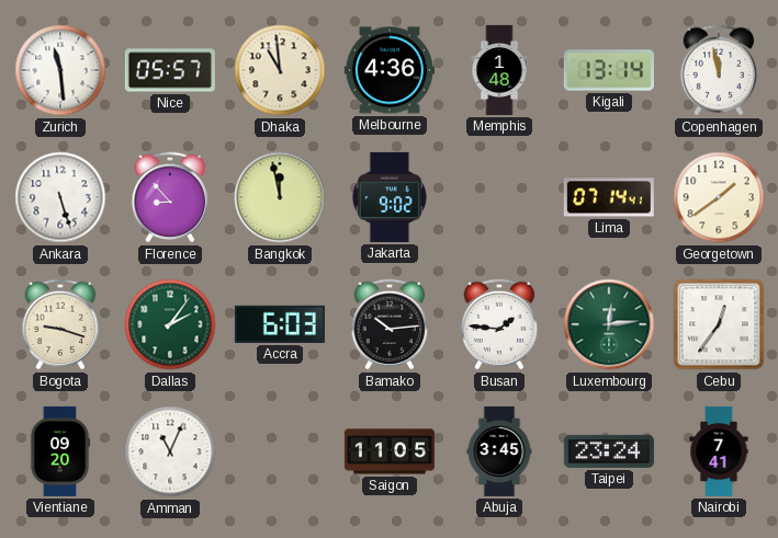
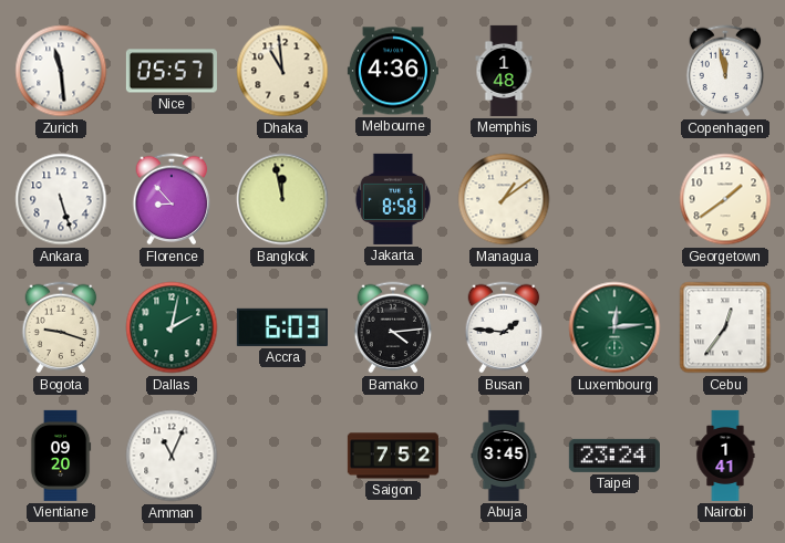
Kigali: 13:14 -> none
Jakarta: 9:02 -> 8:58
Managua: none -> 1:09
Lima: 07:14 -> none
Dallas: 2:06 -> 2:02
Bamako: 10:14 -> 4:14
Saigon: 11:05 -> 7:52
Nairobi: 7:41 -> 1:41
